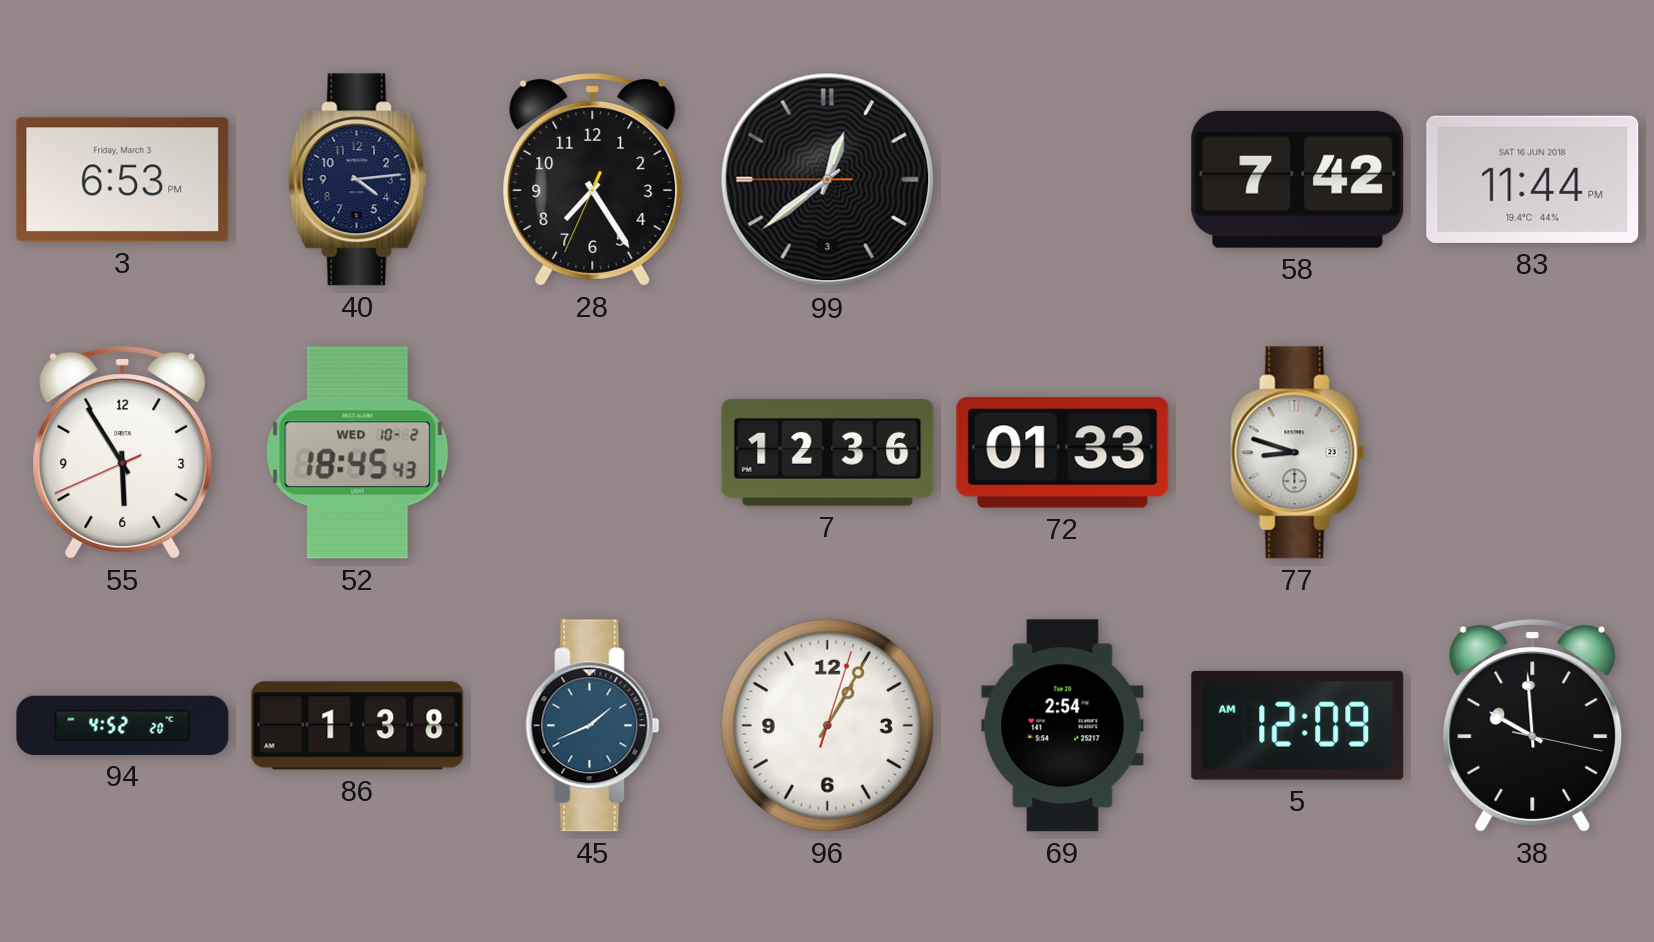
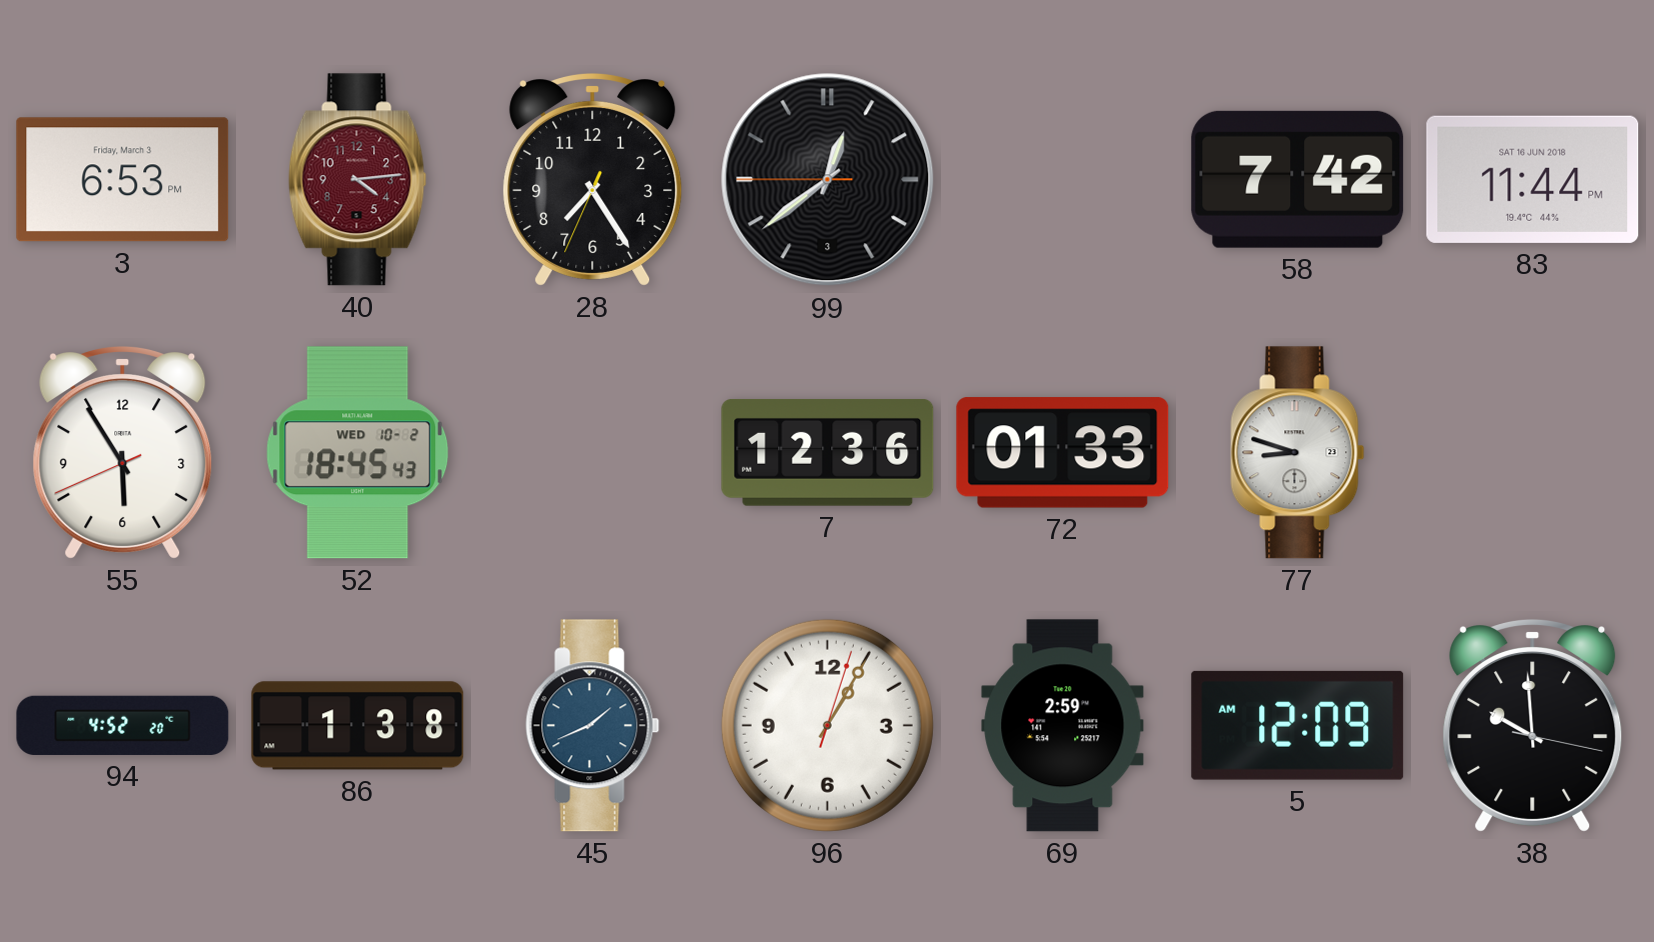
40 dial: navy -> burgundy
69: 2:54 -> 2:59
